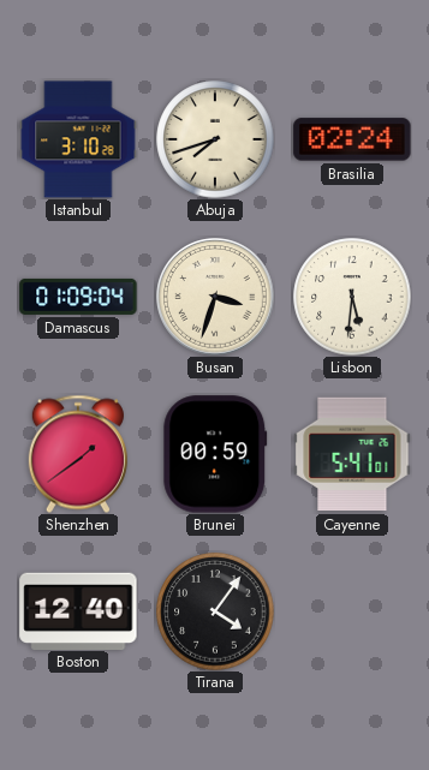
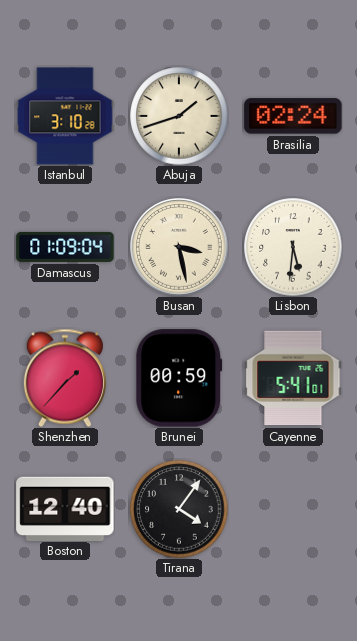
Abuja: 7:42 -> 1:42
Busan: 3:33 -> 3:28
Shenzhen: 1:39 -> 1:37
